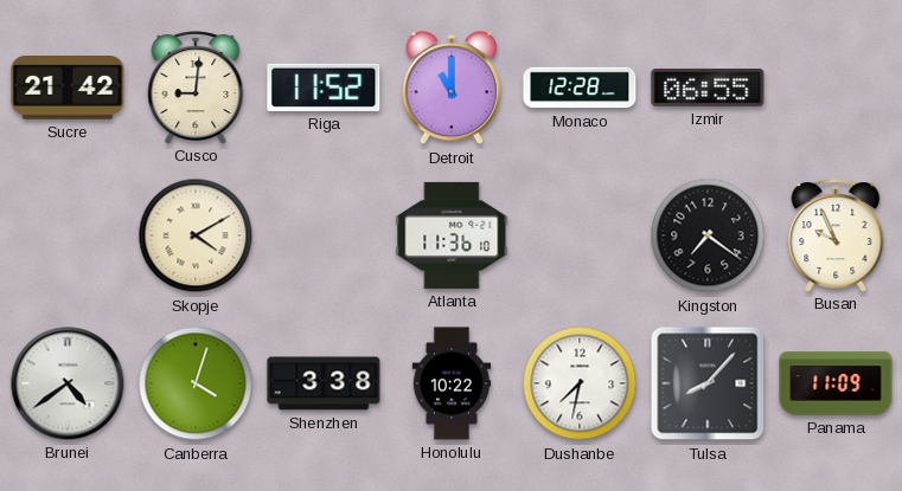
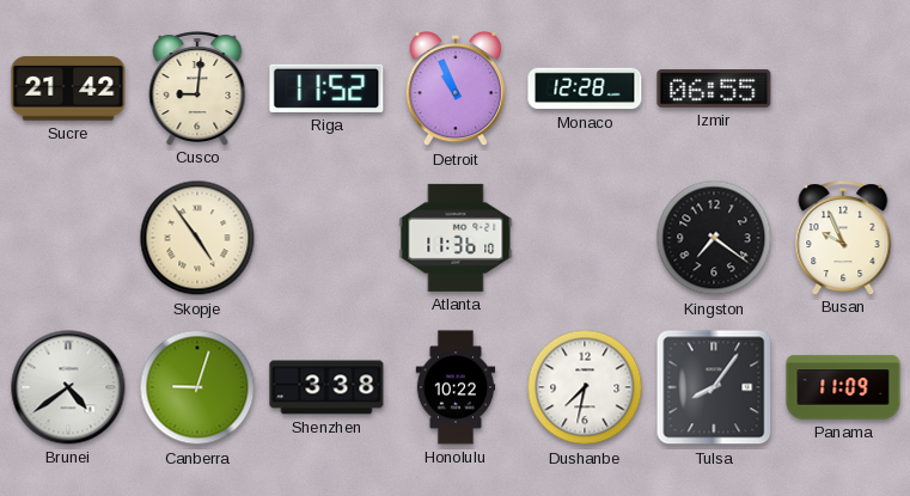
Detroit: 11:00 -> 10:56
Skopje: 4:10 -> 4:54
Canberra: 4:03 -> 9:03
Tulsa: 8:07 -> 8:06
